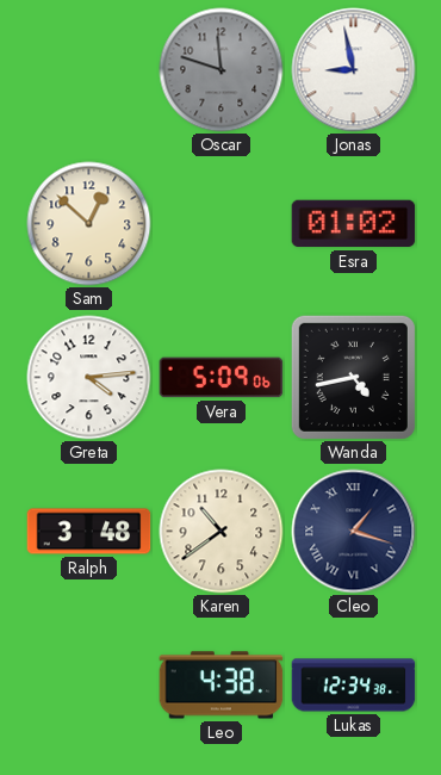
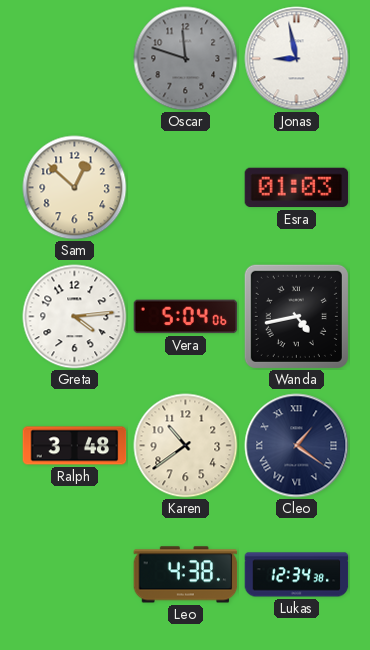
Esra: 01:02 -> 01:03
Vera: 5:09 -> 5:04
Cleo: 1:18 -> 1:21
